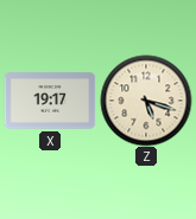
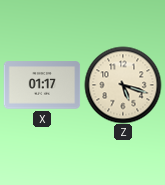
X: 19:17 -> 01:17
